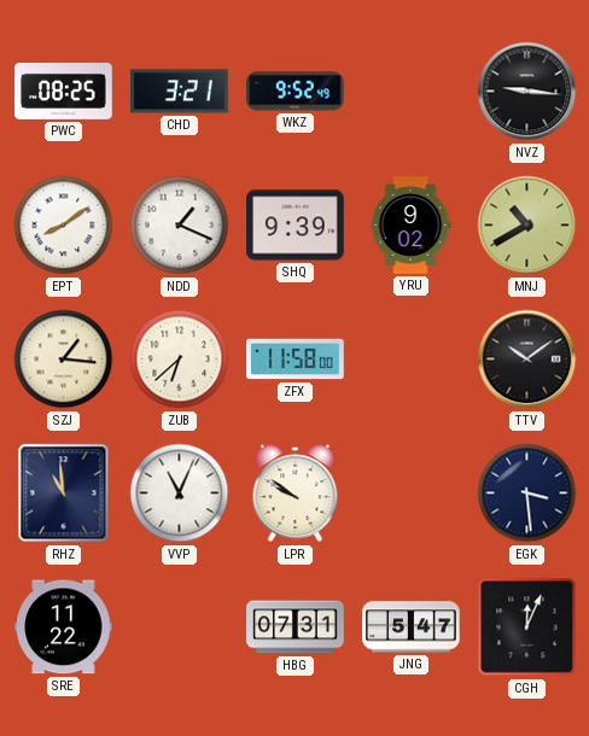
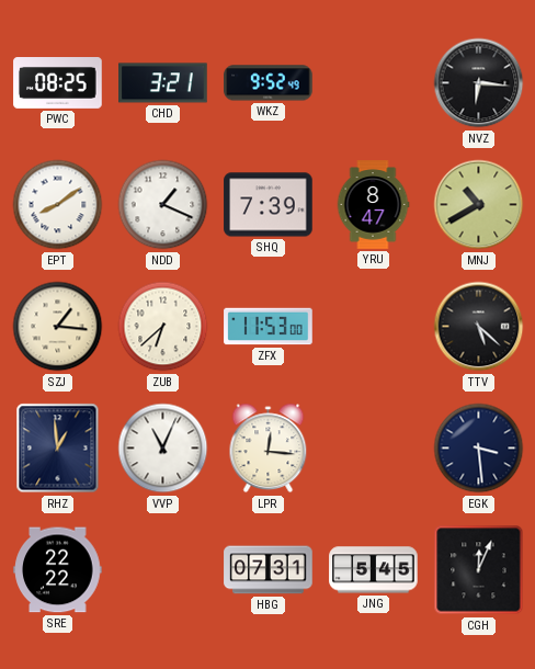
NVZ: 9:16 -> 6:16
SHQ: 9:39 -> 7:39
YRU: 9:02 -> 8:47
ZFX: 11:58 -> 11:53
TTV: 10:09 -> 5:22
RHZ: 10:59 -> 12:59
LPR: 9:51 -> 12:16
SRE: 11:22 -> 22:22
JNG: 5:47 -> 5:45
